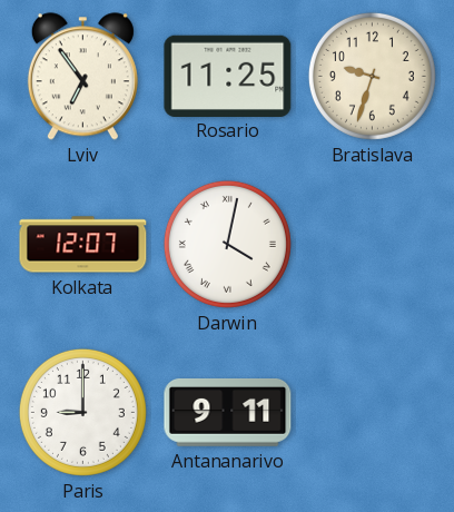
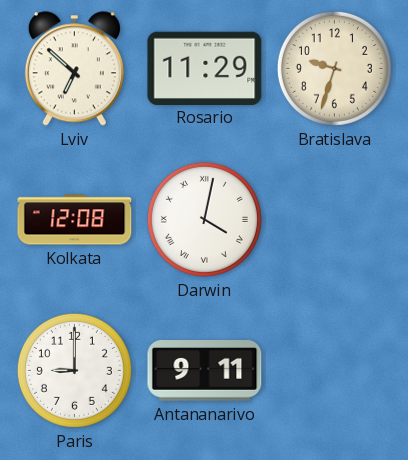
Lviv: 6:54 -> 6:52
Rosario: 11:25 -> 11:29
Kolkata: 12:07 -> 12:08
